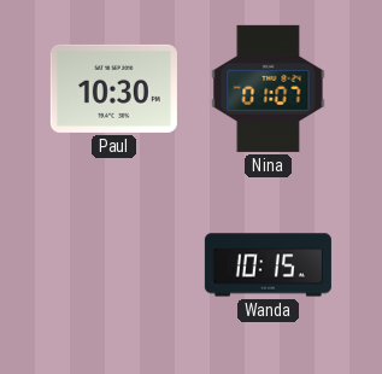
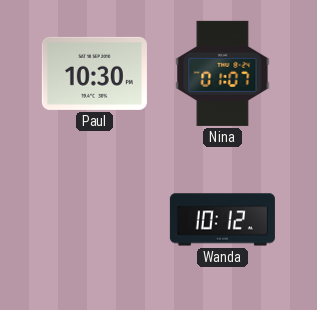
Wanda: 10:15 -> 10:12
